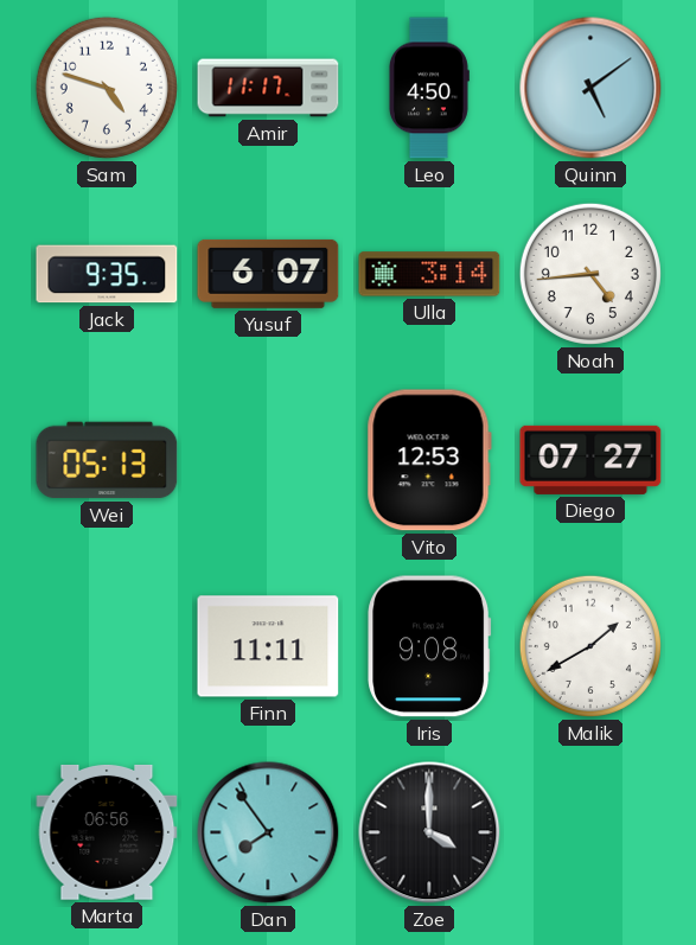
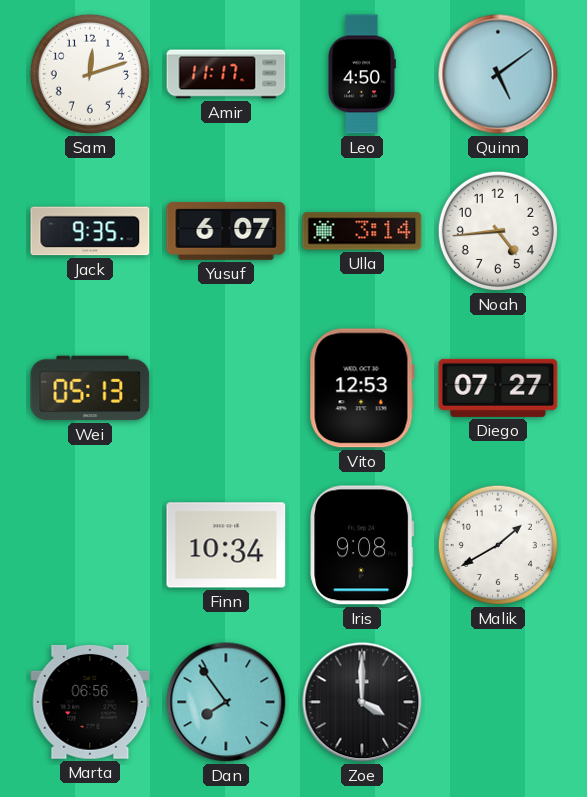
Sam: 4:48 -> 12:12
Finn: 11:11 -> 10:34
